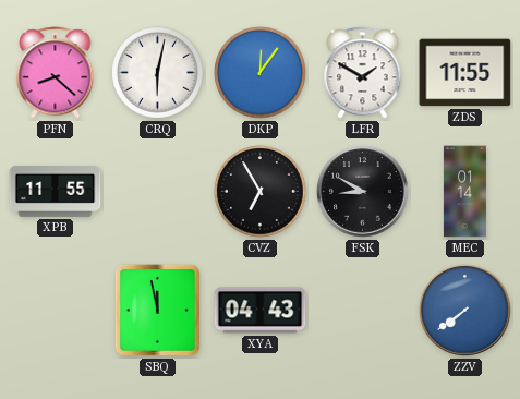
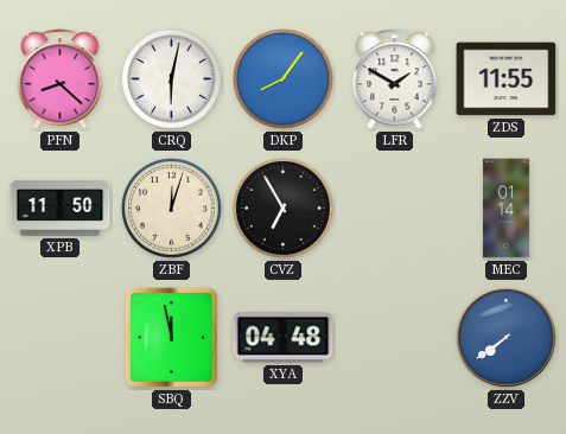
DKP: 12:06 -> 8:06
XPB: 11:55 -> 11:50
ZBF: none -> 12:03
FSK: 8:50 -> none
XYA: 04:43 -> 04:48
